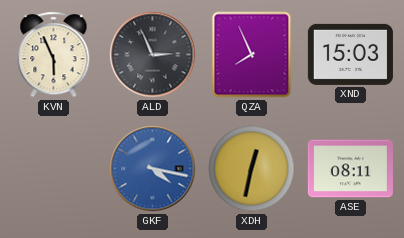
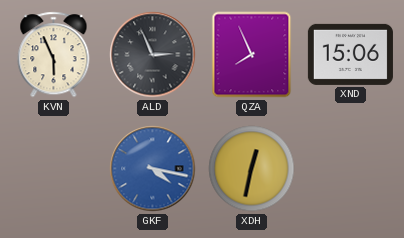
XND: 15:03 -> 15:06
ASE: 08:11 -> none
